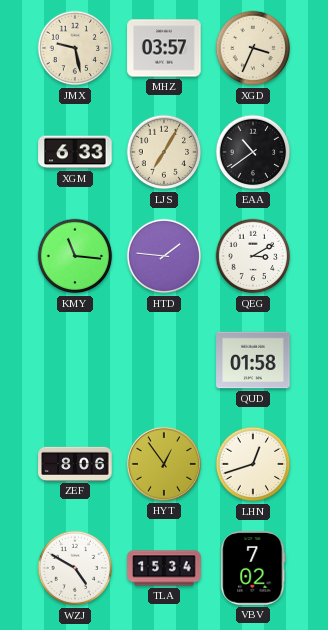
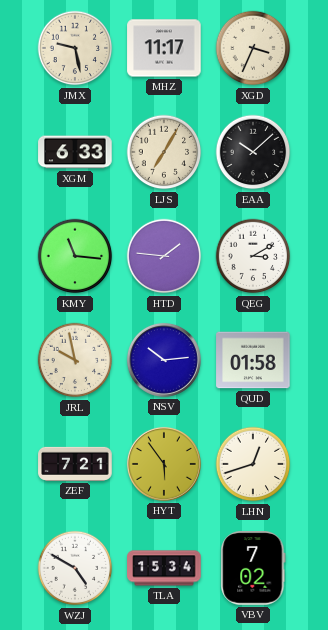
MHZ: 03:57 -> 11:17
EAA: 10:39 -> 10:08
JRL: none -> 9:58
NSV: none -> 10:14
ZEF: 8:06 -> 7:21
HYT: 12:54 -> 5:54
